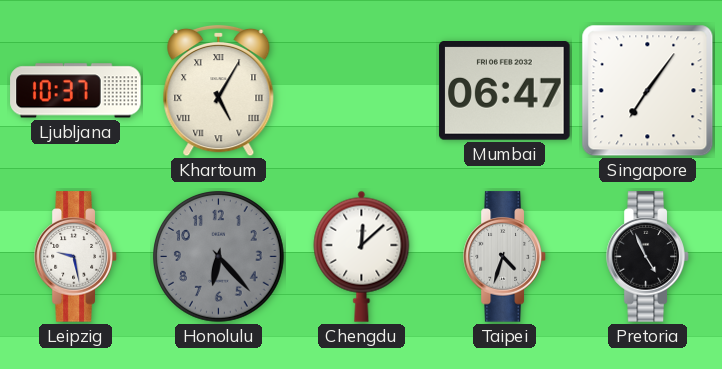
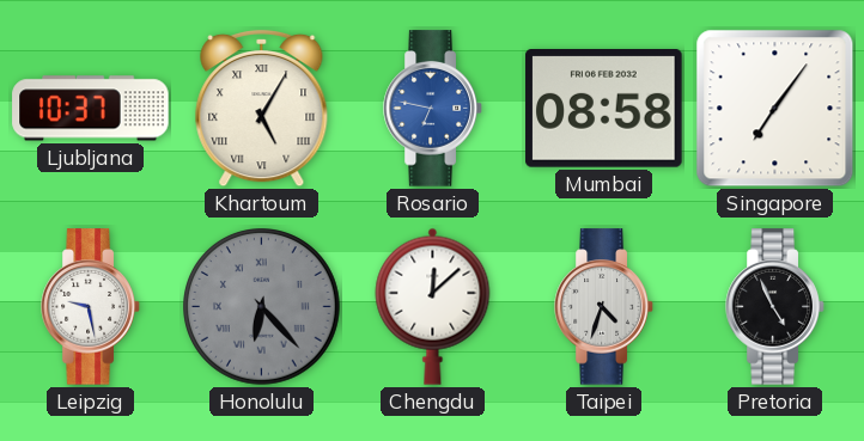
Rosario: none -> 6:47
Mumbai: 06:47 -> 08:58
Honolulu numerals: Arabic -> Roman
